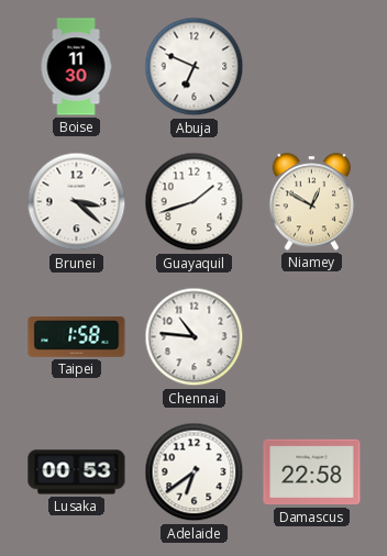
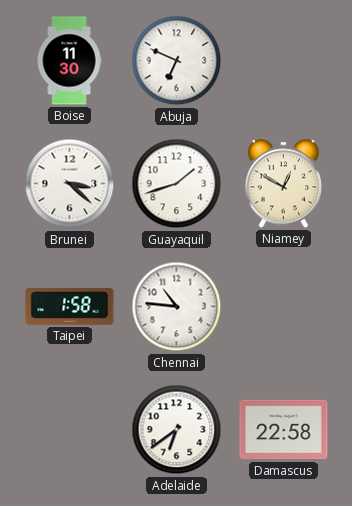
Lusaka: 00:53 -> none
